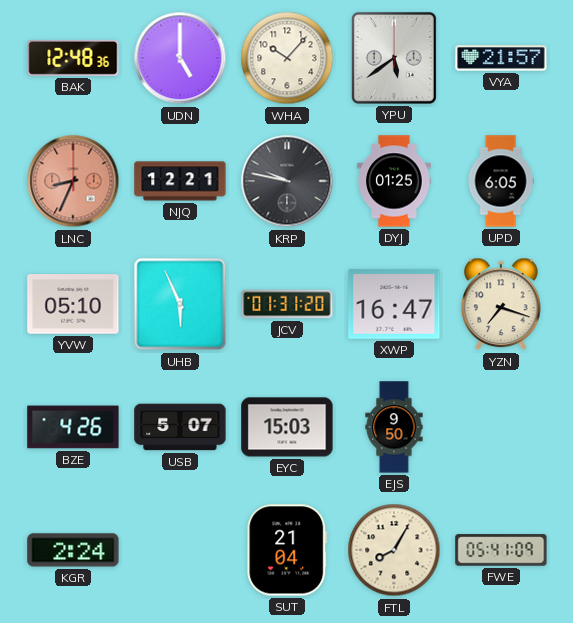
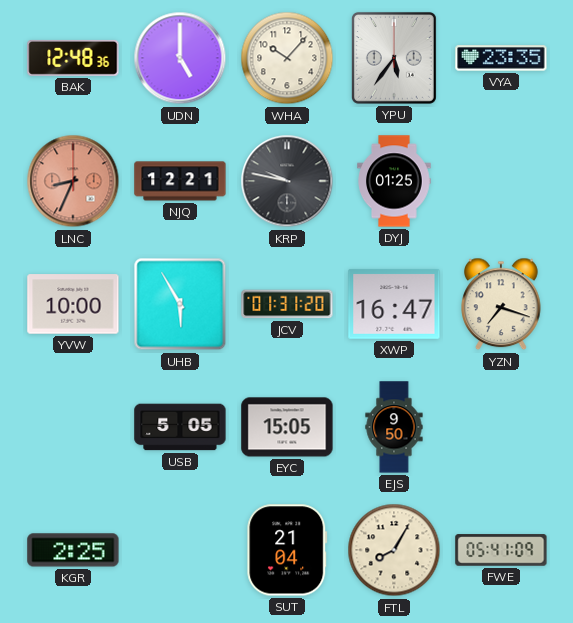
YPU: 5:39 -> 5:36
VYA: 21:57 -> 23:35
UPD: 6:05 -> none
YVW: 05:10 -> 10:00
UHB: 5:56 -> 5:55
BZE: 4:26 -> none
USB: 5:07 -> 5:05
EYC: 15:03 -> 15:05
KGR: 2:24 -> 2:25
